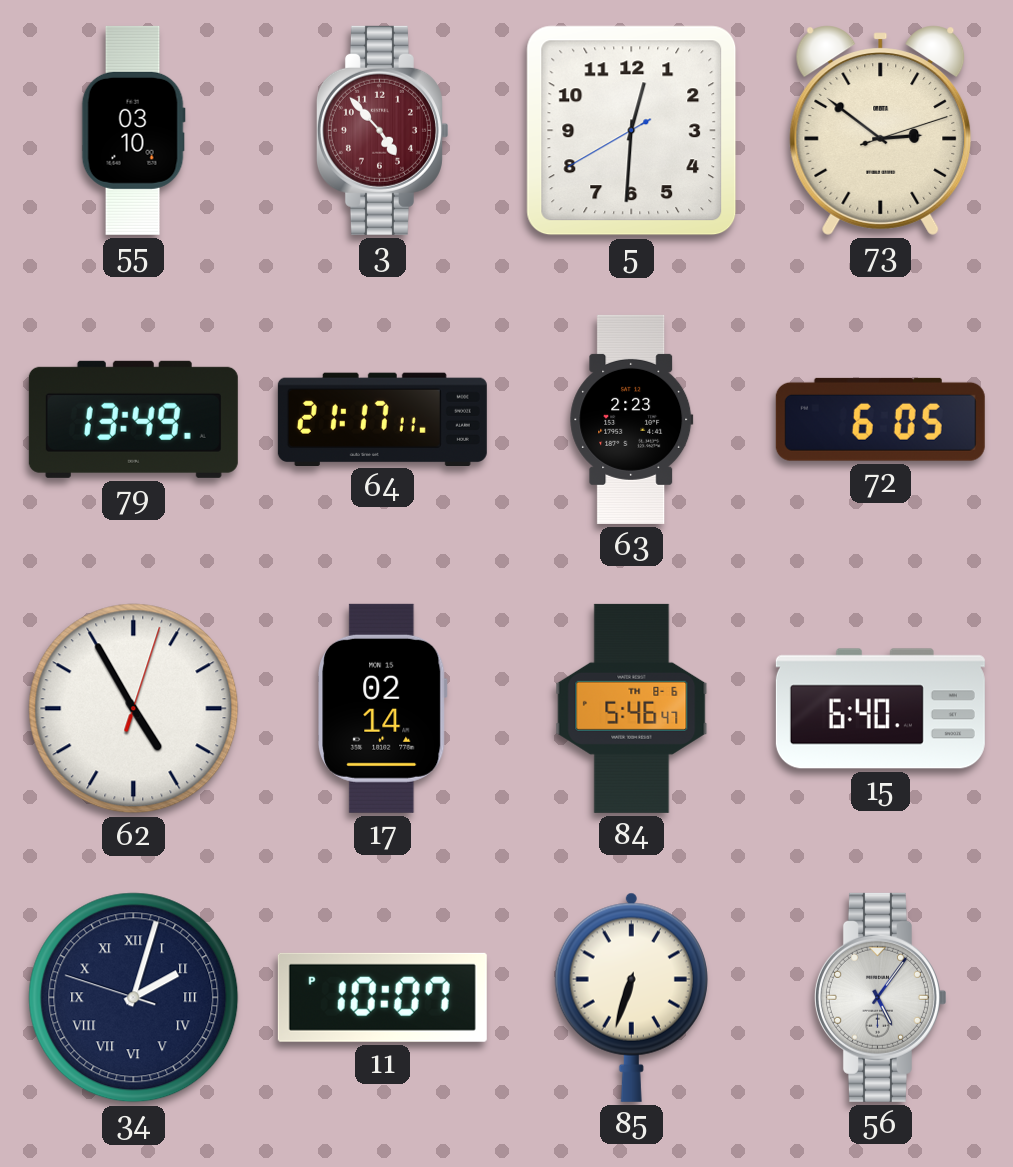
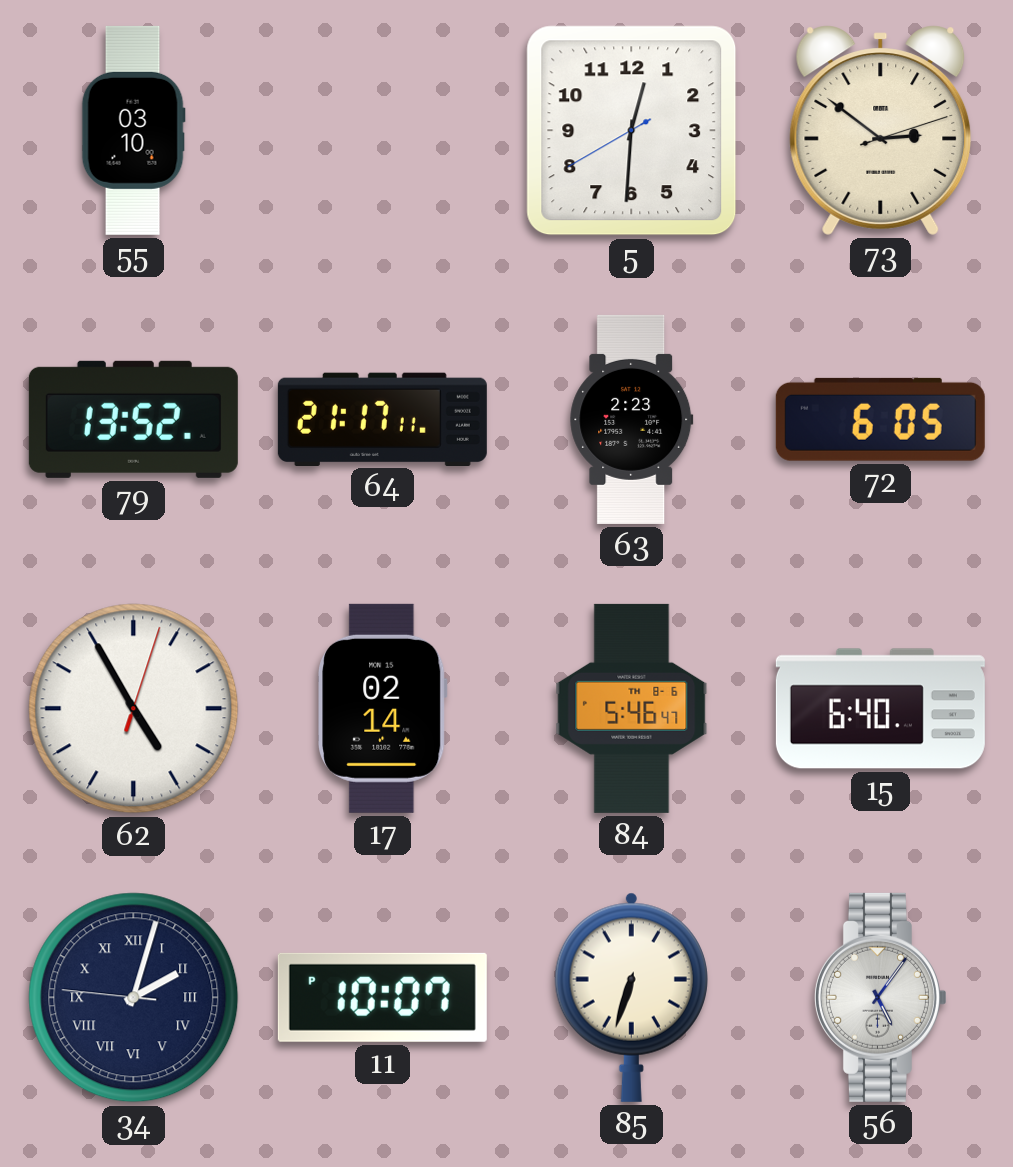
3: 4:53 -> none
79: 13:49 -> 13:52
34: 2:02:48 -> 2:02:46
